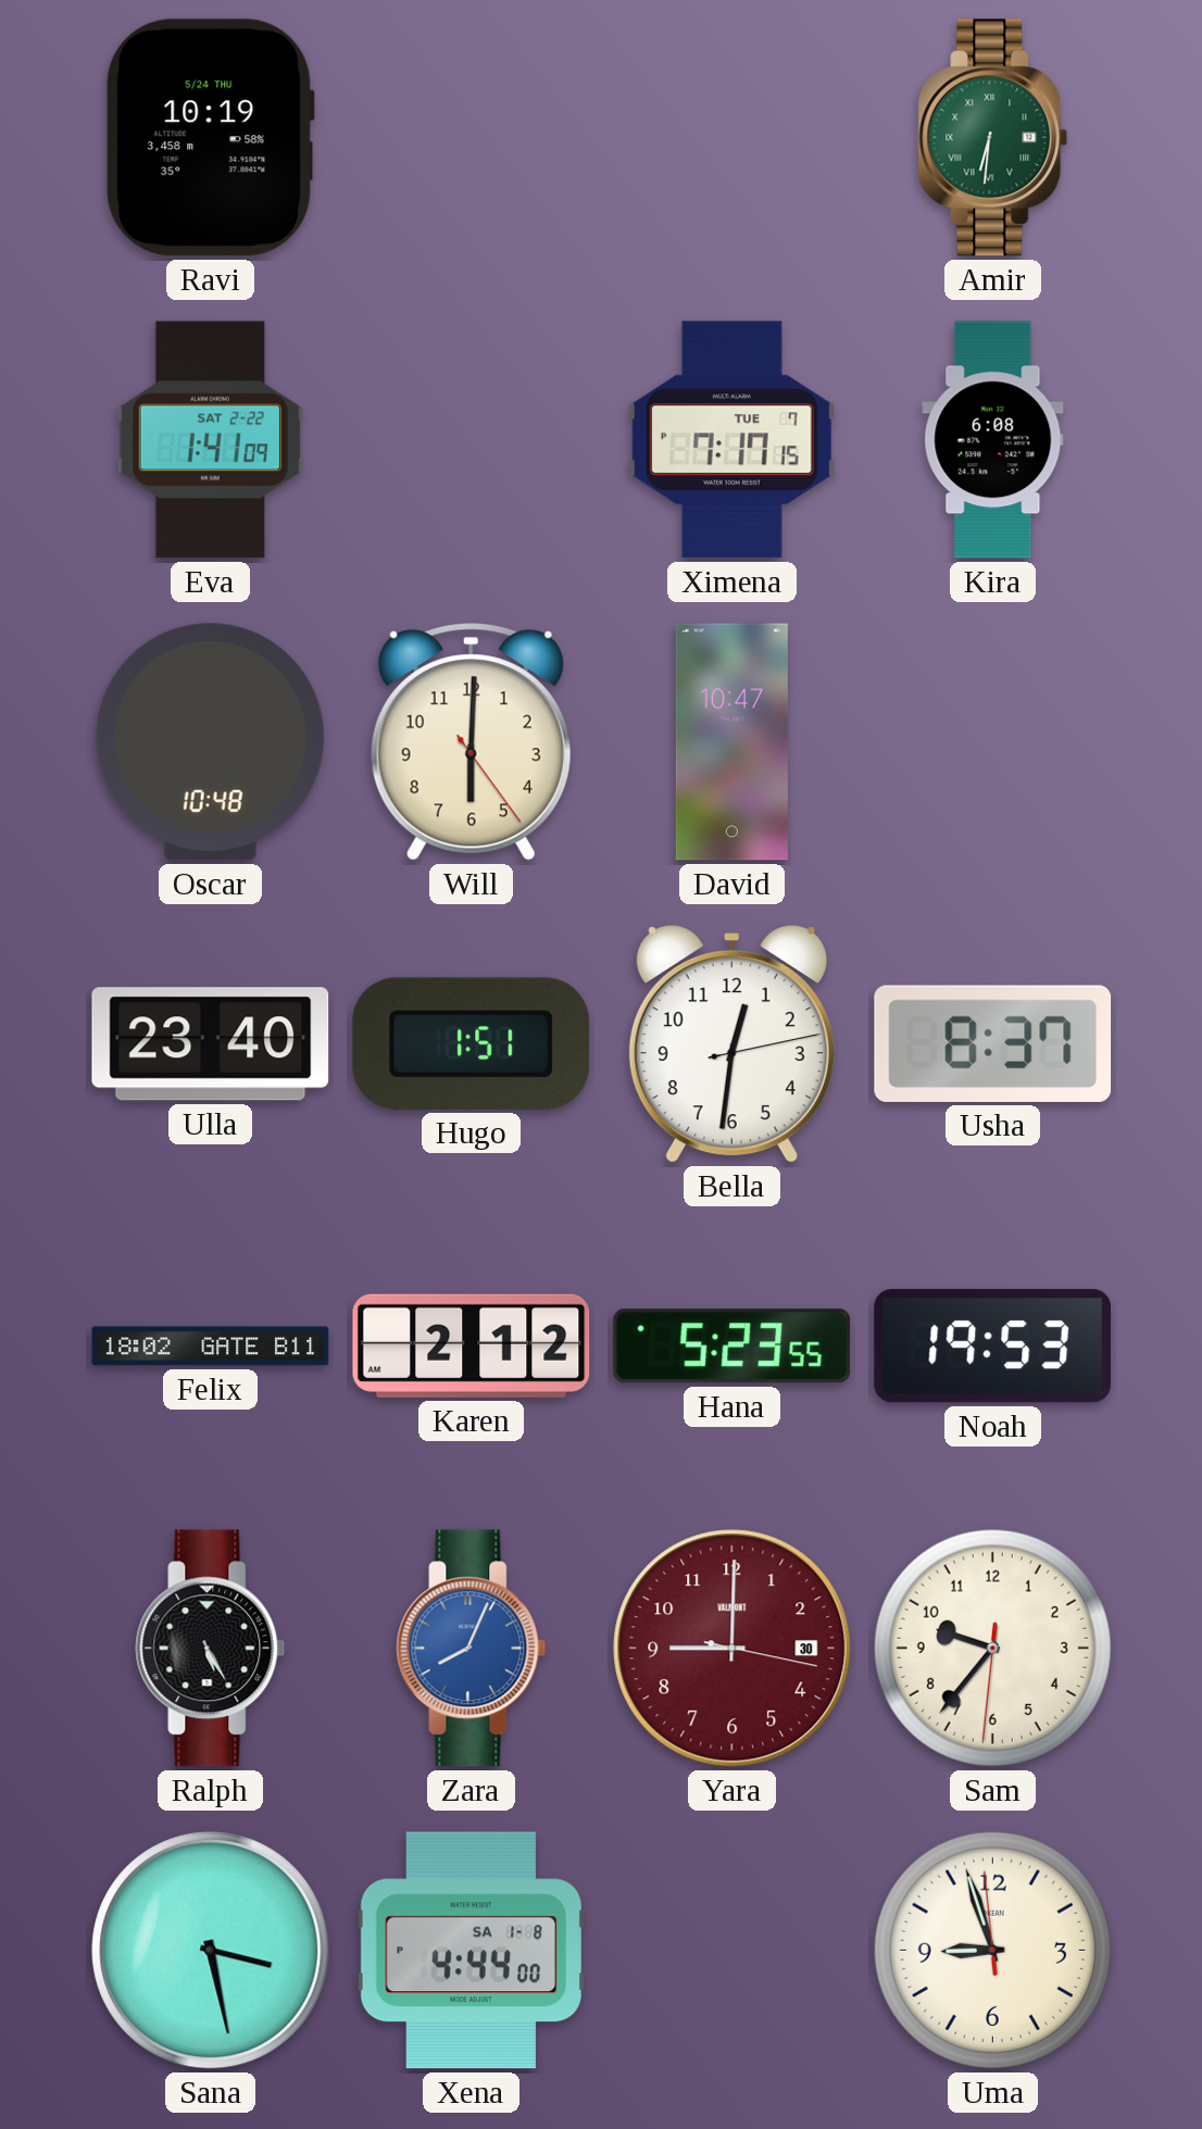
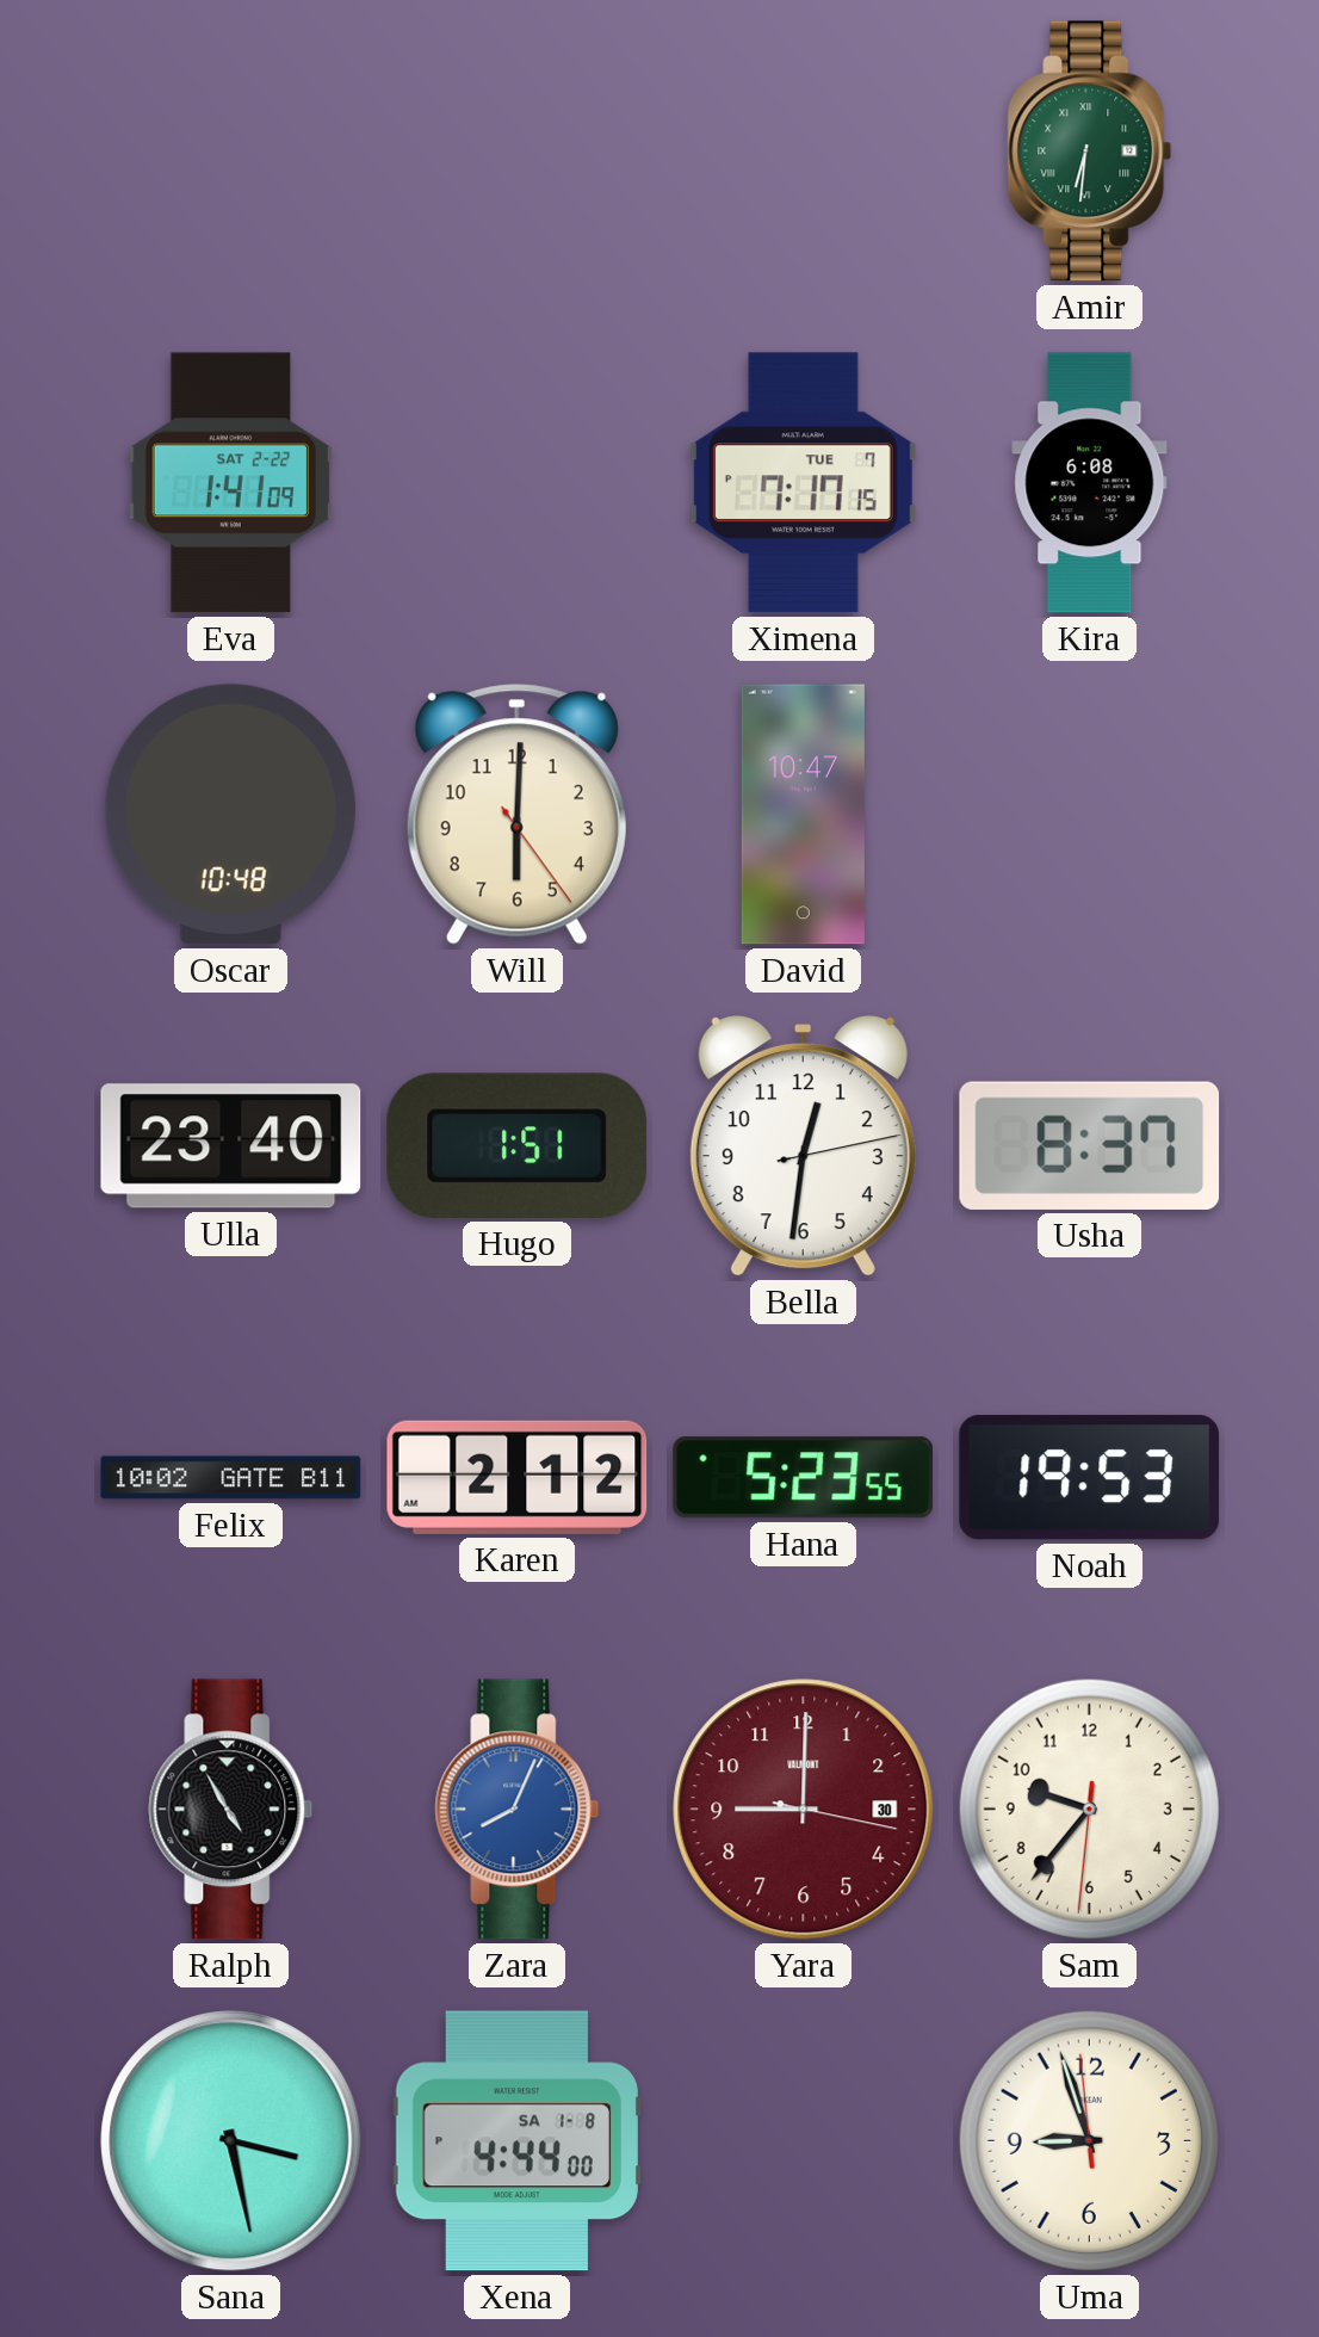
Ravi: 10:19 -> none
Felix: 18:02 -> 10:02
Ralph: 5:25 -> 4:55
